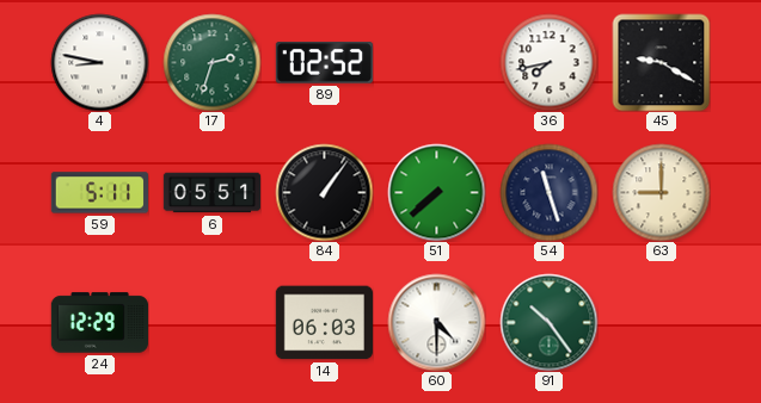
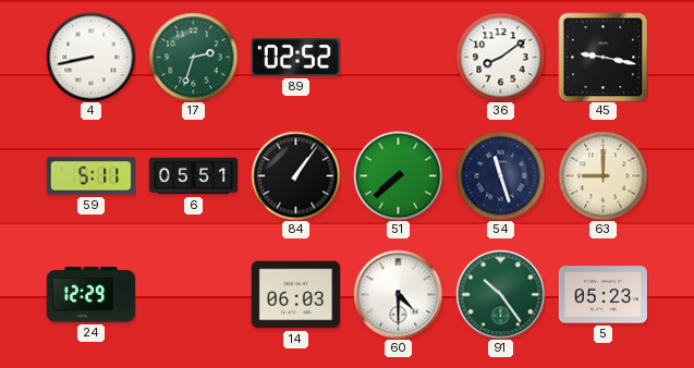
4: 8:47 -> 8:43
36: 7:43 -> 8:09
45: 9:20 -> 9:17
5: none -> 05:23
